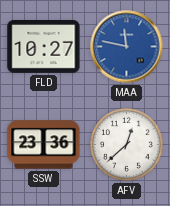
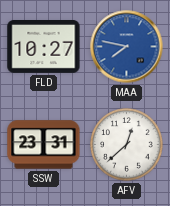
MAA: 11:47 -> 7:47
SSW: 23:36 -> 23:31
